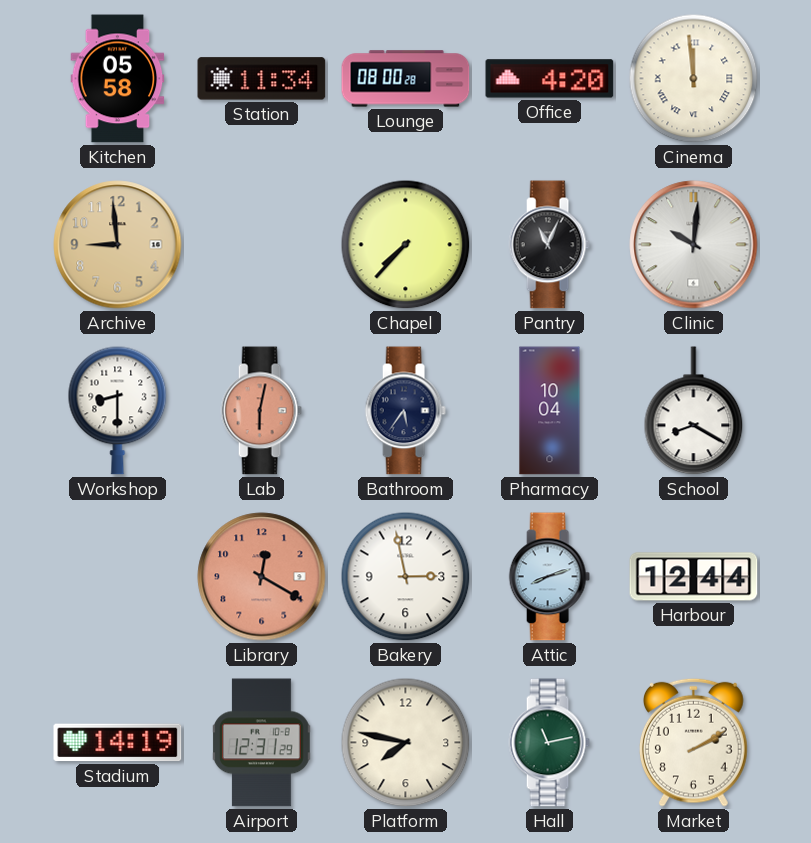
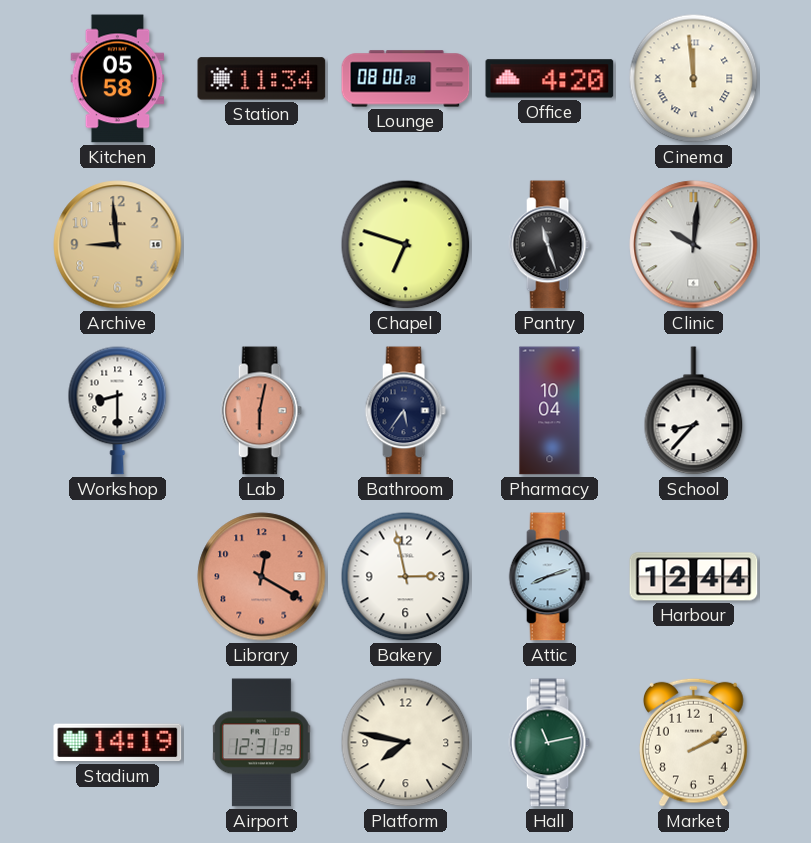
Chapel: 7:37 -> 6:48
Pantry: 11:04 -> 11:27
School: 8:20 -> 8:37
